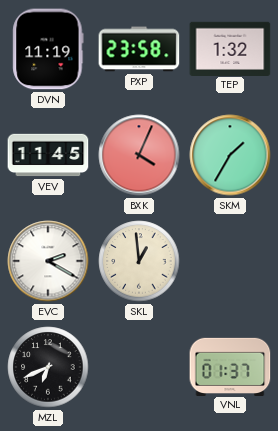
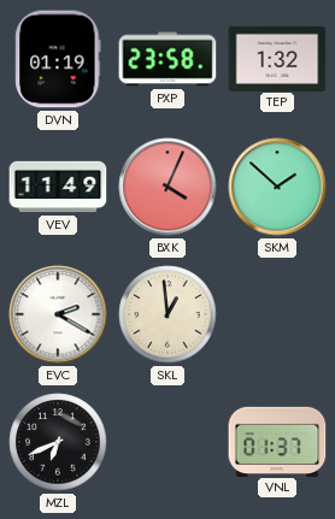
DVN: 11:19 -> 01:19
VEV: 11:45 -> 11:49
SKM: 1:35 -> 1:52
